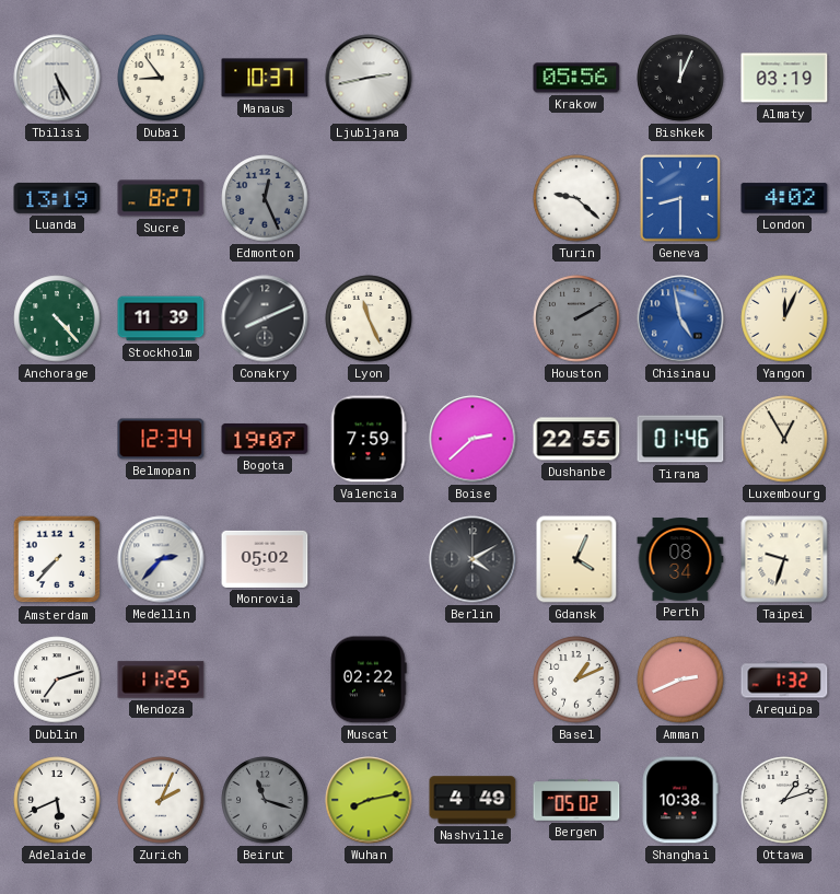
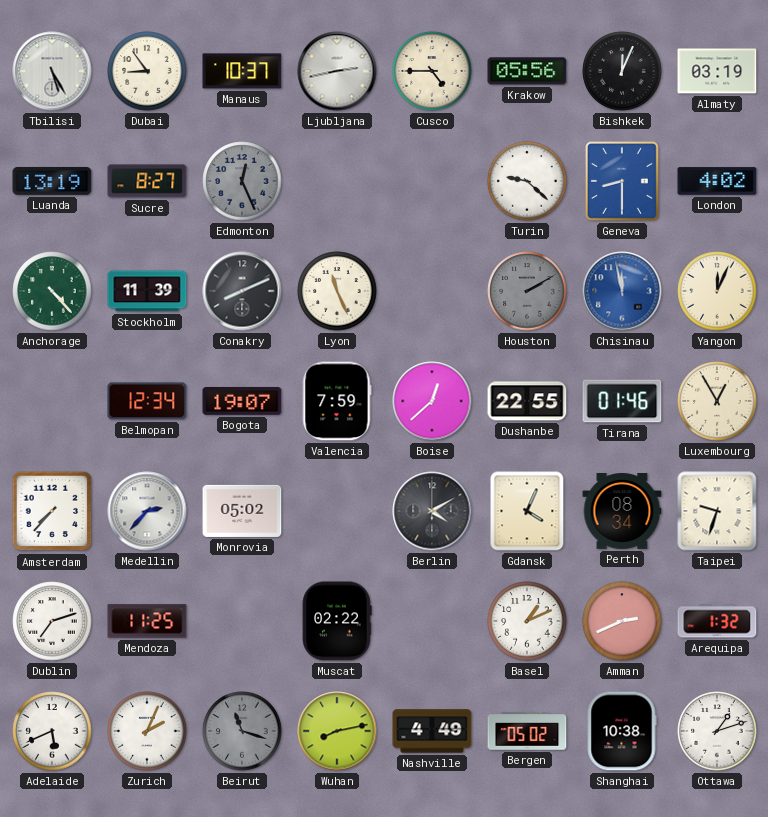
Cusco: none -> 4:45
Chisinau: 4:58 -> 11:58
Boise: 2:38 -> 12:38
